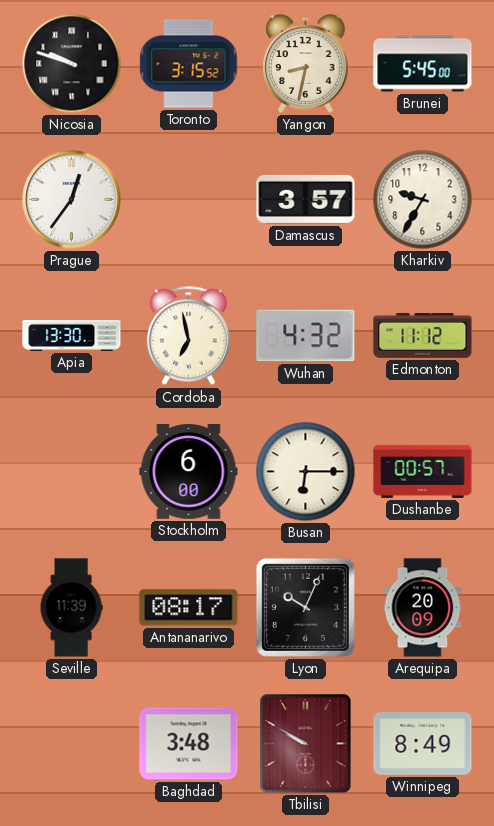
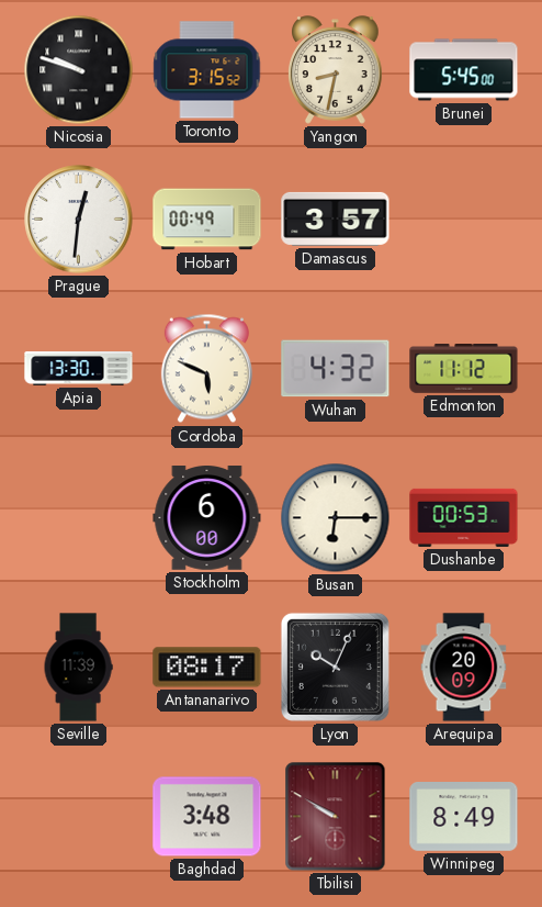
Prague: 12:36 -> 12:31
Hobart: none -> 00:49
Kharkiv: 9:35 -> none
Cordoba: 6:58 -> 5:49
Dushanbe: 00:57 -> 00:53
